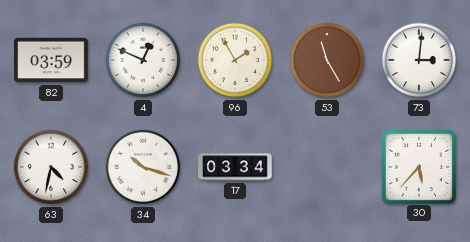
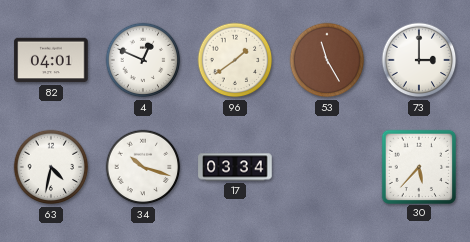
82: 03:59 -> 04:01
96: 1:55 -> 1:39
73: 3:01 -> 3:00
